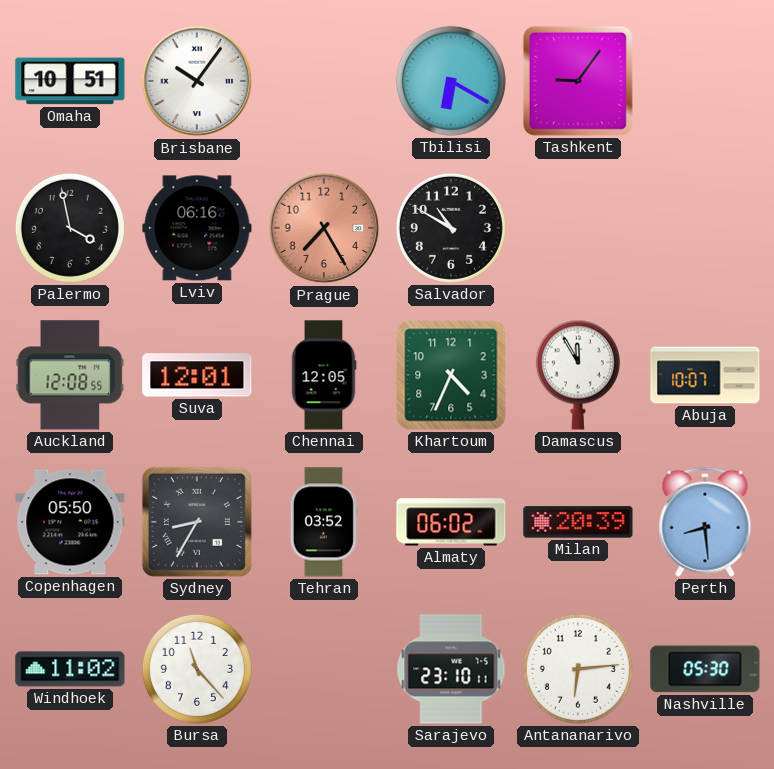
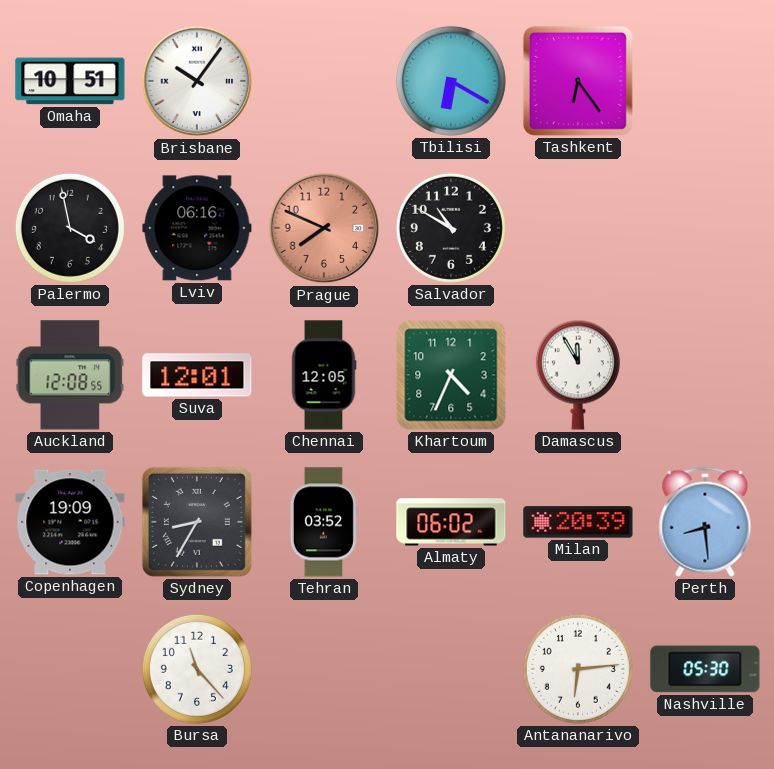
Tashkent: 9:06 -> 6:24
Prague: 7:25 -> 7:49
Abuja: 10:07 -> none
Copenhagen: 05:50 -> 19:09
Windhoek: 11:02 -> none
Sarajevo: 23:10 -> none
